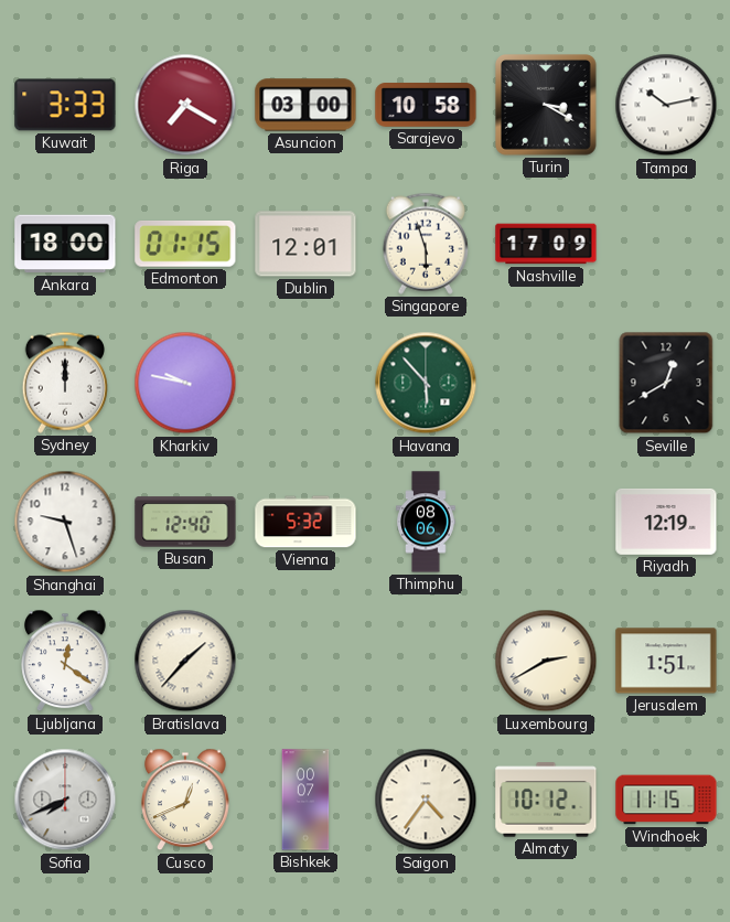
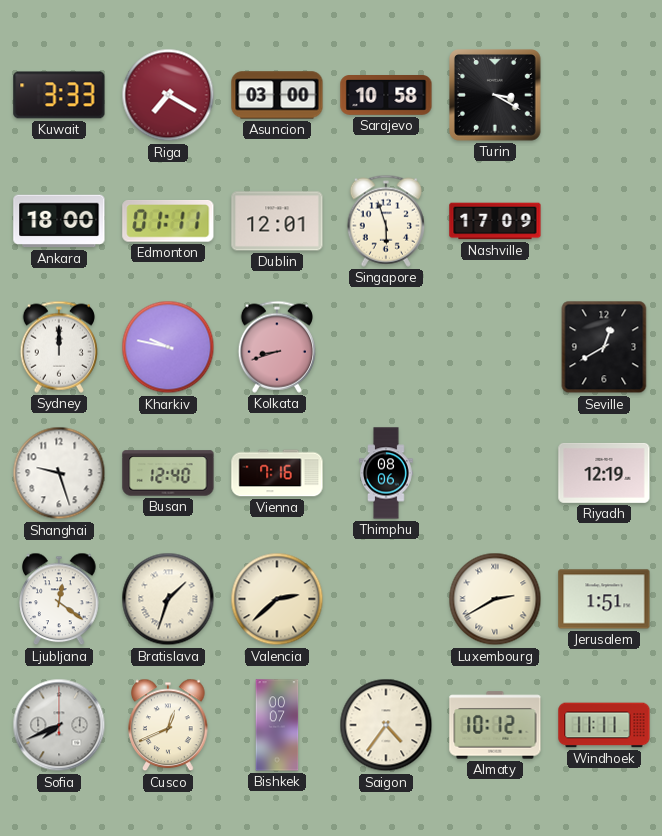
Tampa: 10:13 -> none
Edmonton: 01:15 -> 01:11
Kolkata: none -> 8:42
Havana: 5:53 -> none
Vienna: 5:32 -> 7:16
Bratislava: 1:37 -> 1:33
Valencia: none -> 2:38
Windhoek: 11:15 -> 11:11
